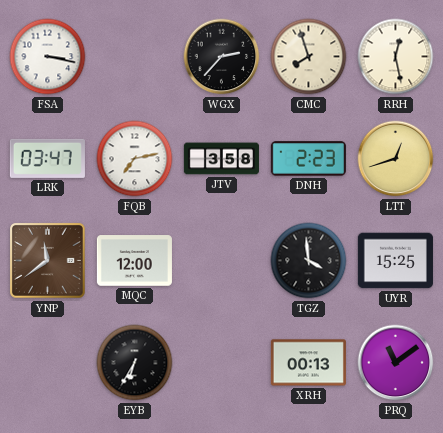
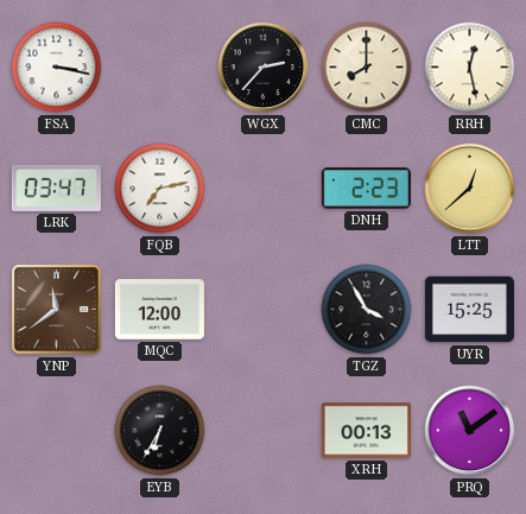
CMC: 7:57 -> 8:00
JTV: 3:58 -> none
LTT: 12:42 -> 12:38
TGZ: 3:59 -> 3:55
